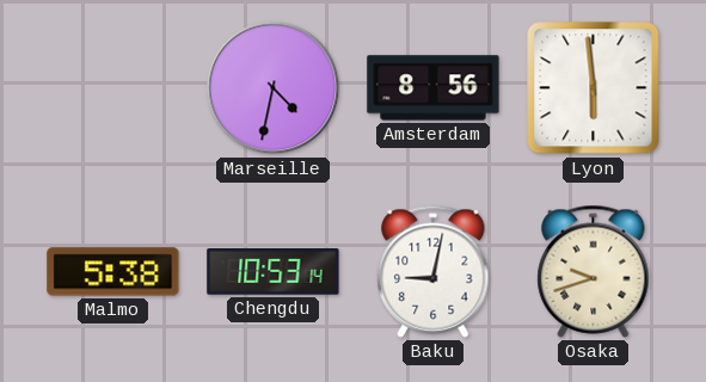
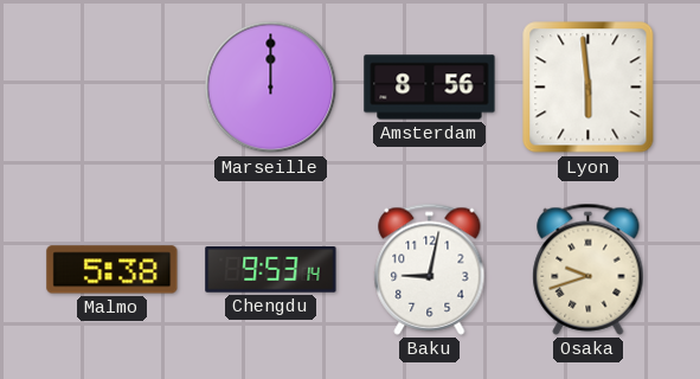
Marseille: 4:32 -> 12:00
Chengdu: 10:53 -> 9:53
